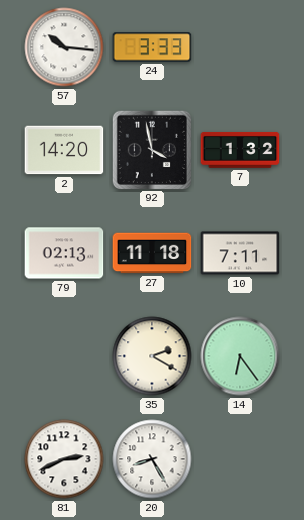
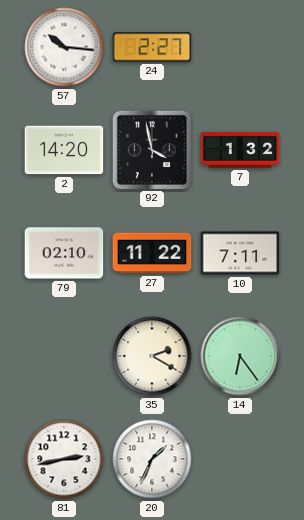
24: 3:33 -> 2:27
79: 02:13 -> 02:10
27: 11:18 -> 11:22
81: 2:41 -> 2:43
20: 8:25 -> 1:34
